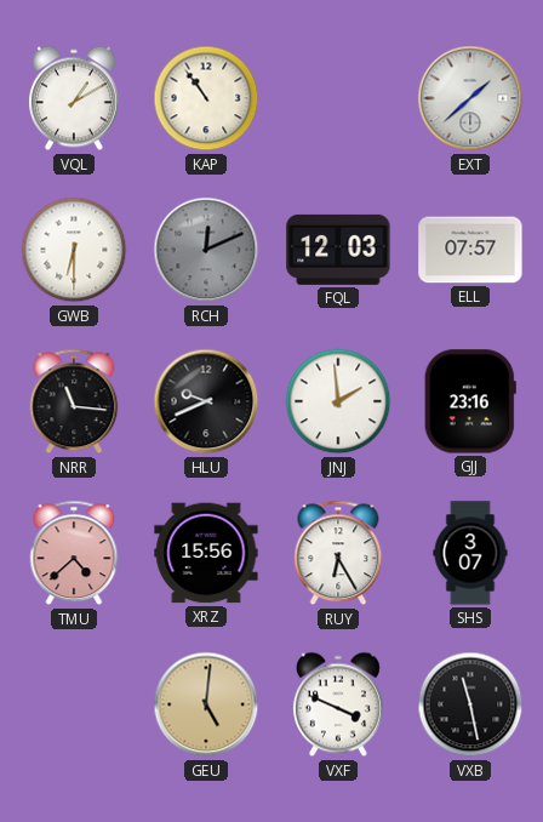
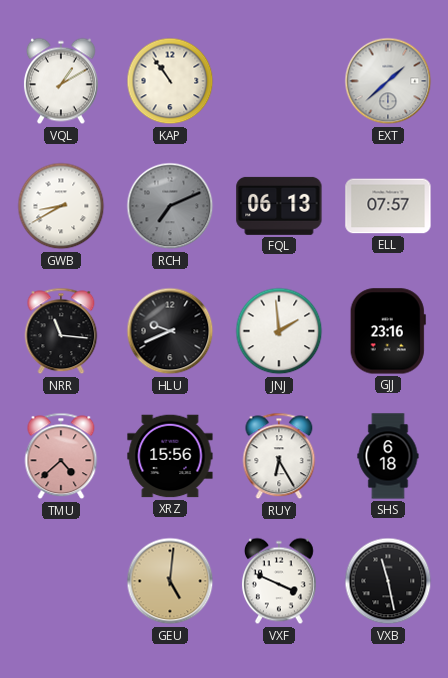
GWB: 6:30 -> 8:40
RCH: 12:11 -> 7:11
FQL: 12:03 -> 06:13
SHS: 3:07 -> 6:18
